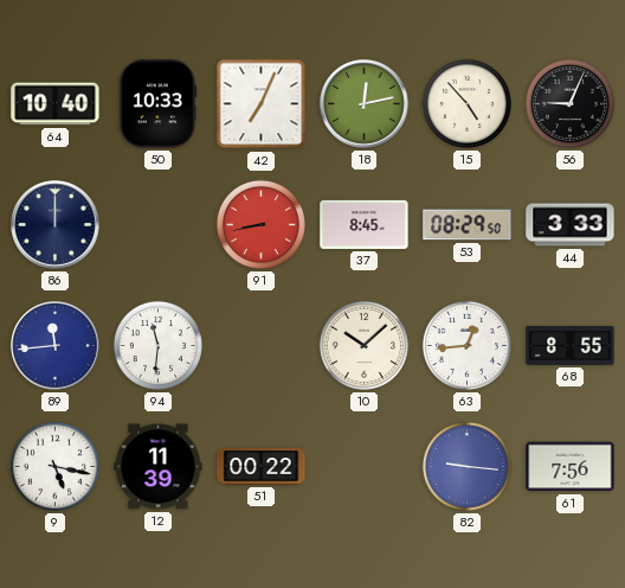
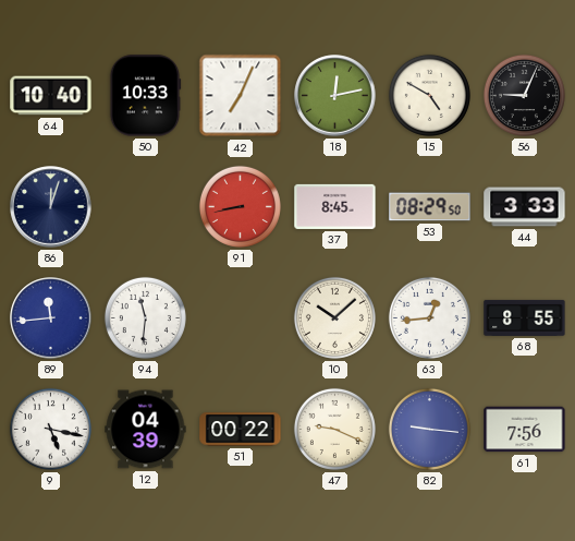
15: 4:53 -> 4:50
86: 12:00 -> 12:03
12: 11:39 -> 04:39
47: none -> 9:19
